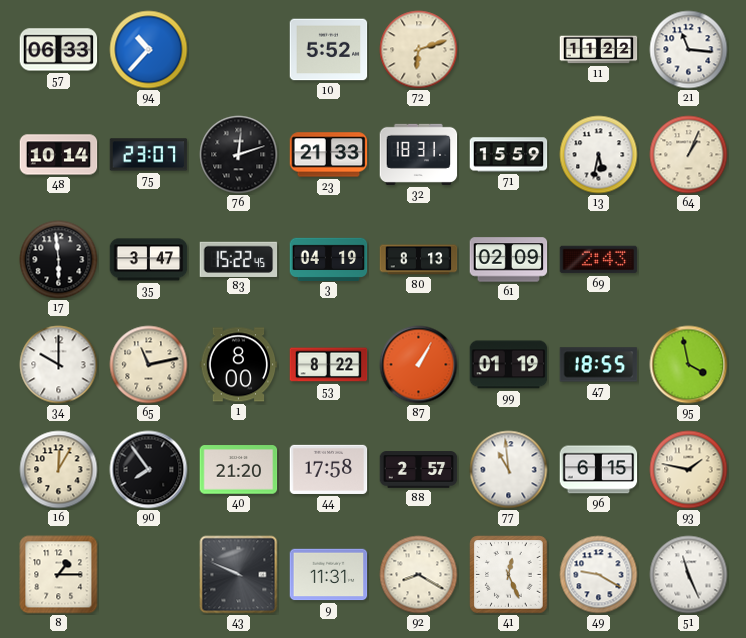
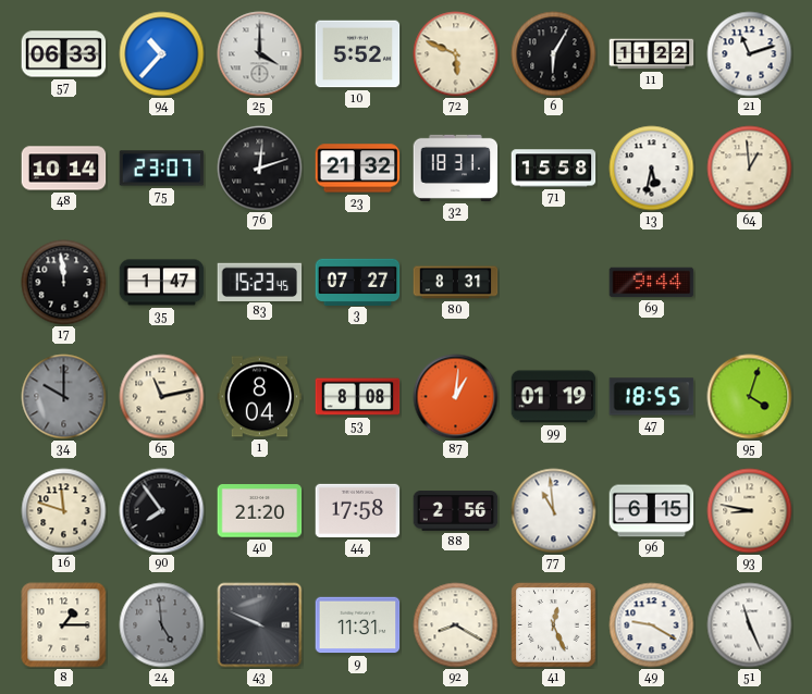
25: none -> 4:00
72: 6:12 -> 5:49
6: none -> 6:05
21: 11:16 -> 11:12
23: 21:33 -> 21:32
71: 15:59 -> 15:58
64: 1:04 -> 12:59
17: 5:59 -> 11:59
35: 3:47 -> 1:47
83: 15:22 -> 15:23
3: 04:19 -> 07:27
80: 8:13 -> 8:31
61: 02:09 -> none
69: 2:43 -> 9:44
34 dial: white -> grey
1: 8:00 -> 8:04
53: 8:22 -> 8:08
87: 1:05 -> 1:01
95: 3:58 -> 4:03
16: 12:05 -> 11:48
88: 2:57 -> 2:56
93: 1:47 -> 8:47
24: none -> 4:59
